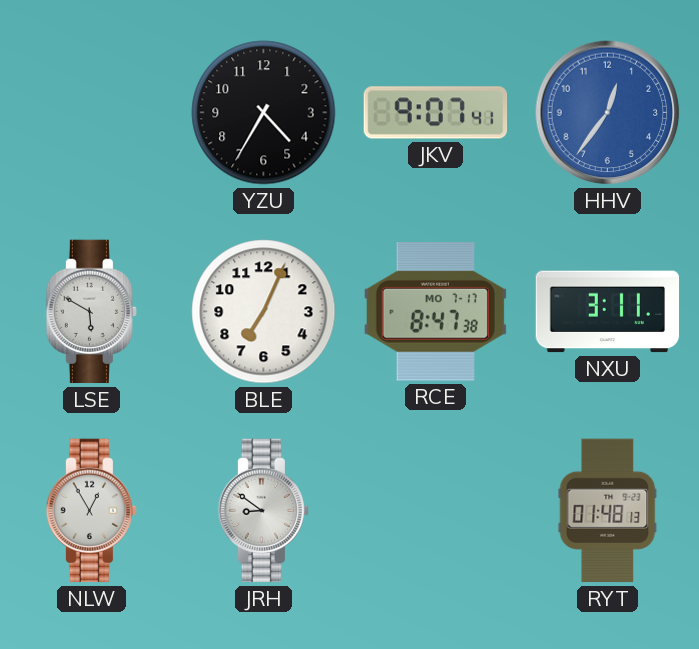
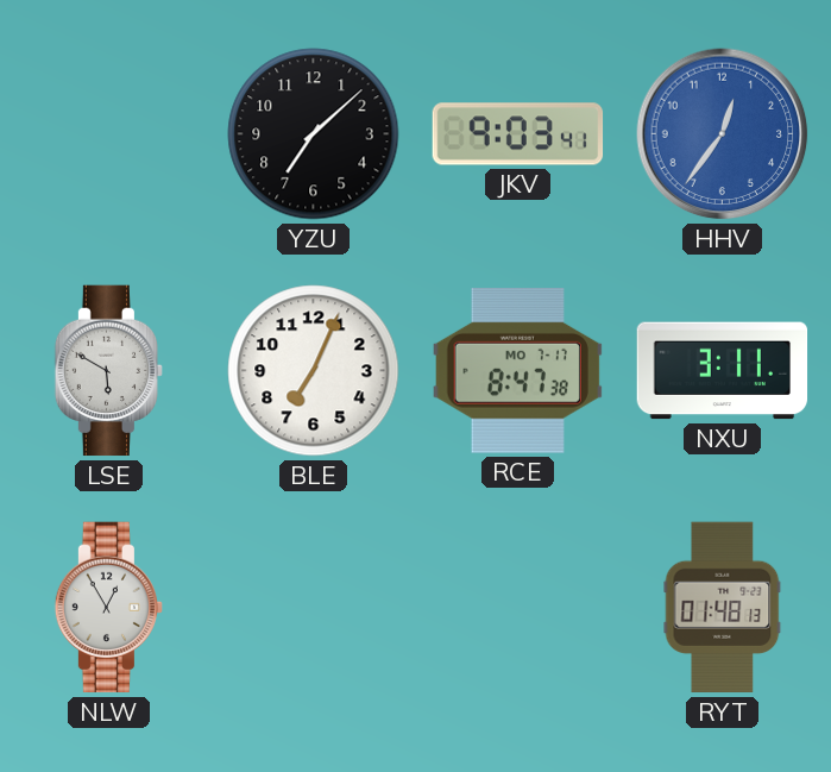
YZU: 4:35 -> 7:08
JKV: 9:07 -> 9:03
JRH: 8:51 -> none
